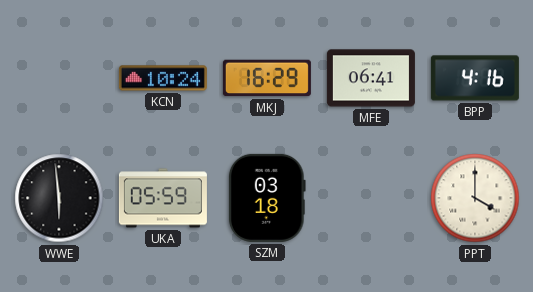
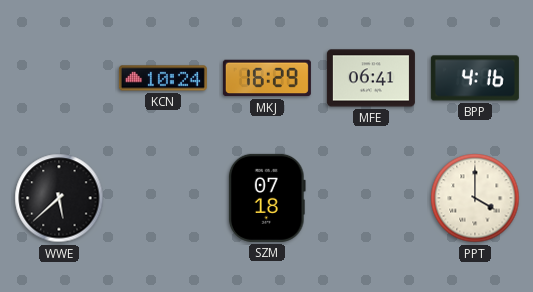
WWE: 5:59 -> 5:38
UKA: 05:59 -> none
SZM: 03:18 -> 07:18
